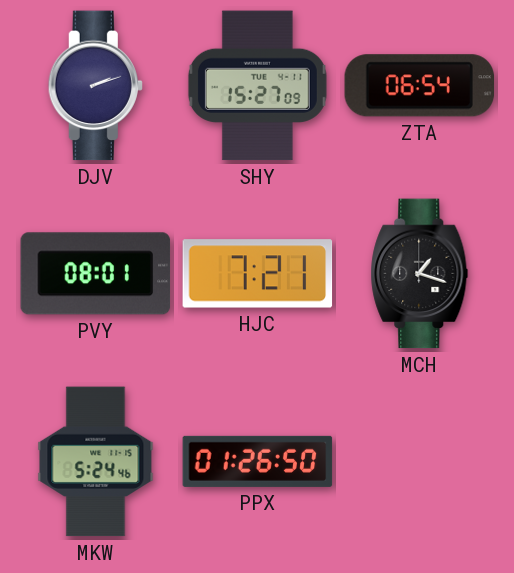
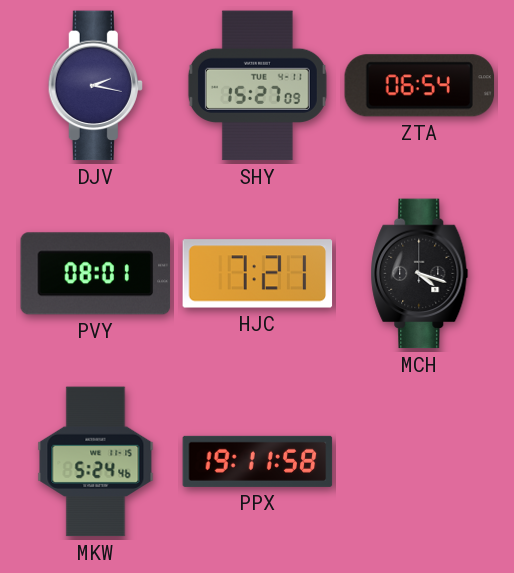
DJV: 2:12 -> 2:17
MCH: 1:18 -> 4:18
PPX: 01:26 -> 19:11
